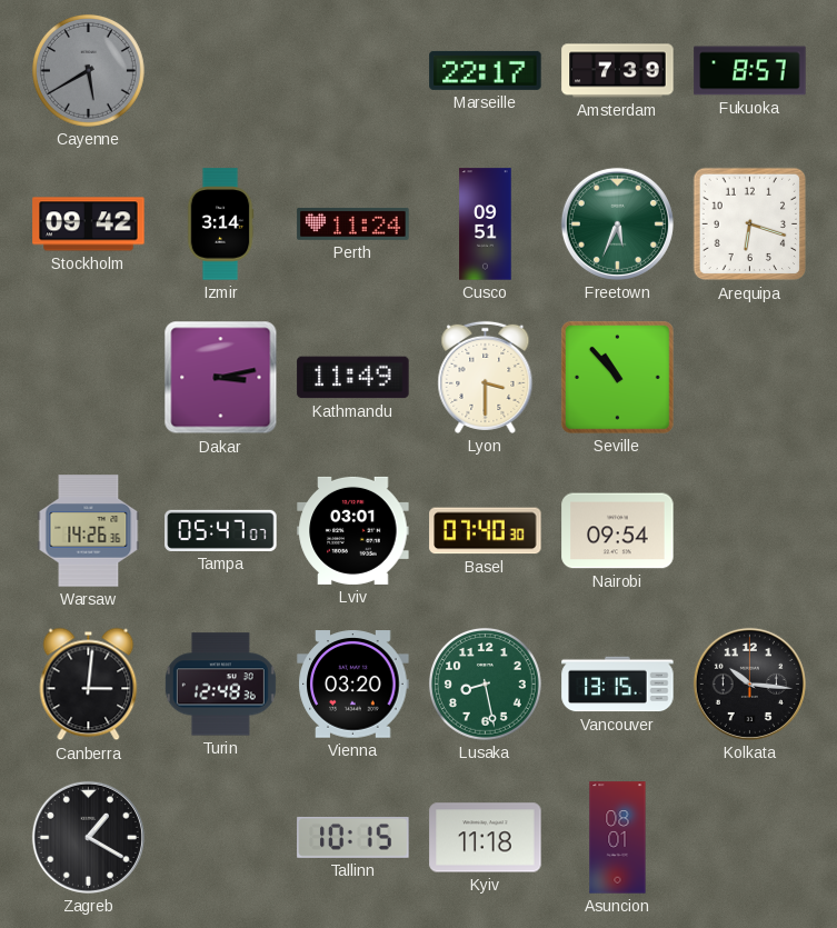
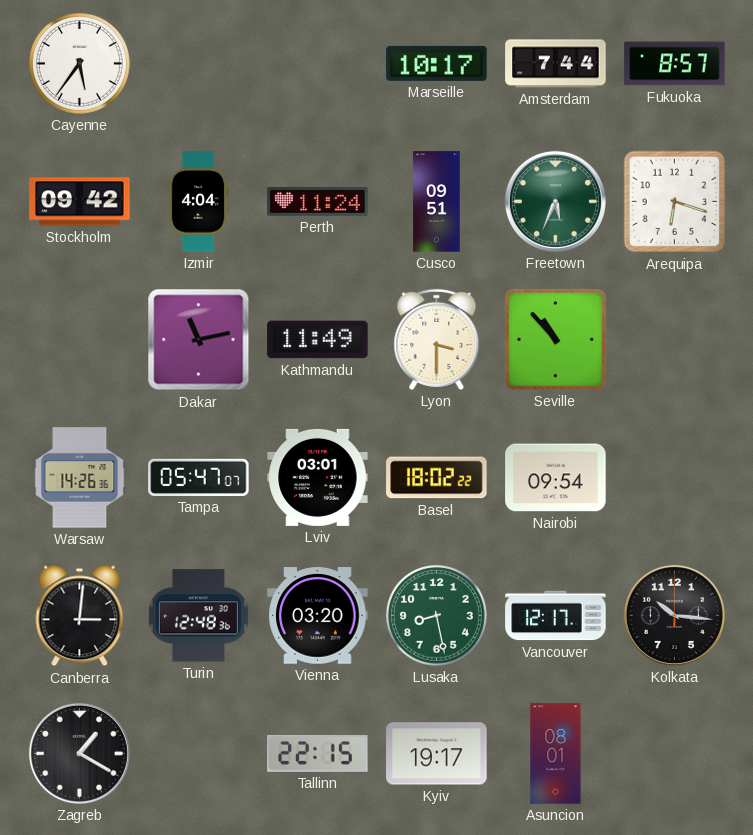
Cayenne: 5:40 -> 5:36
Cayenne dial: grey -> white
Marseille: 22:17 -> 10:17
Amsterdam: 7:39 -> 7:44
Izmir: 3:14 -> 4:04
Dakar: 3:13 -> 11:13
Basel: 07:40 -> 18:02
Vancouver: 13:15 -> 12:17
Tallinn: 10:15 -> 22:15
Kyiv: 11:18 -> 19:17
